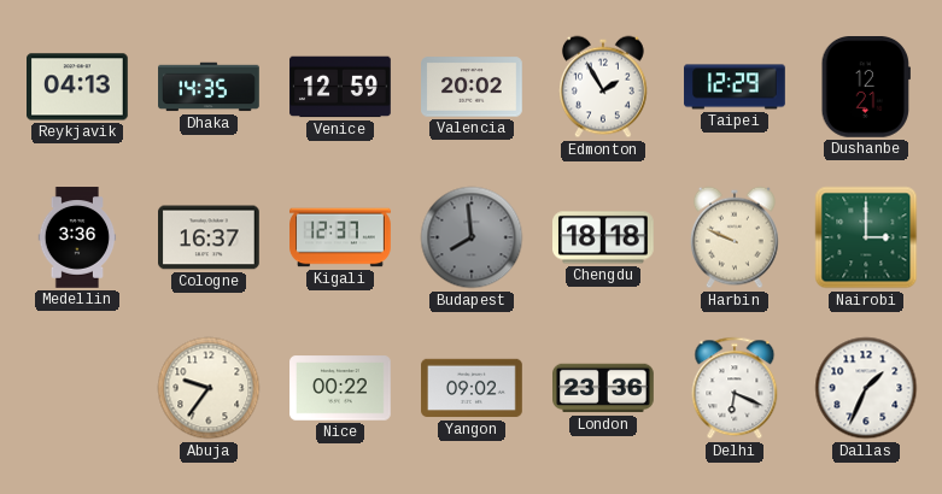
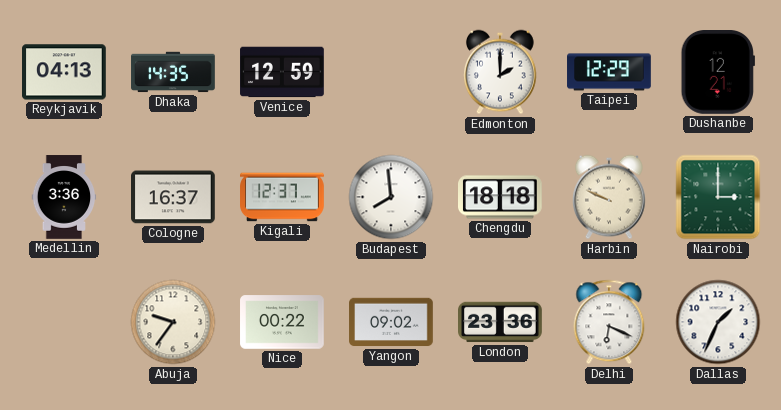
Valencia: 20:02 -> none
Edmonton: 1:55 -> 2:00
Budapest dial: grey -> white
